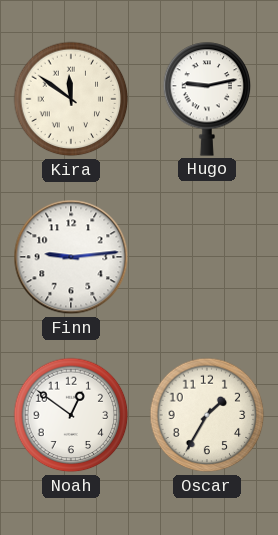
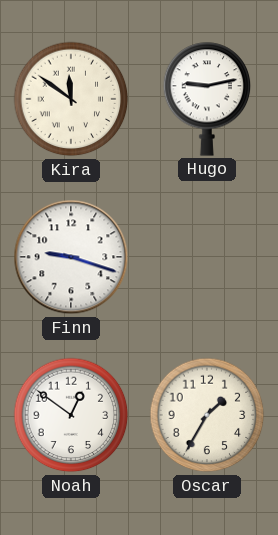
Finn: 9:14 -> 9:18
